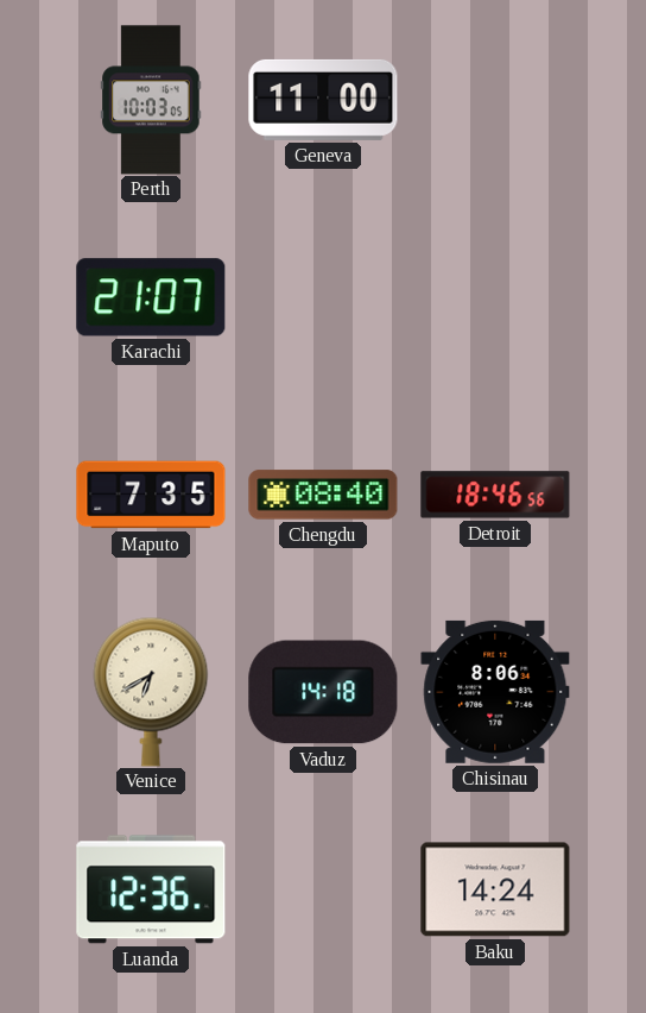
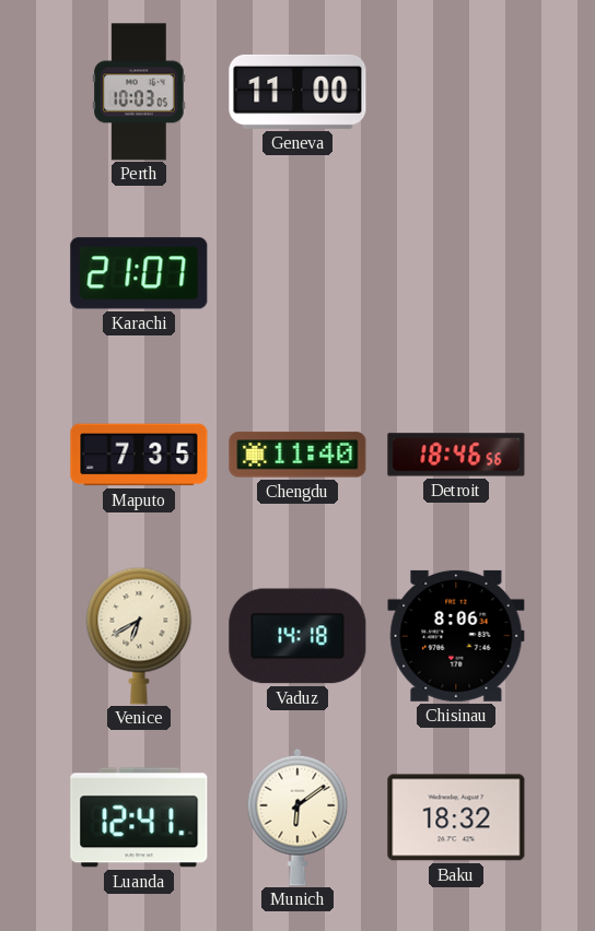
Chengdu: 08:40 -> 11:40
Luanda: 12:36 -> 12:41
Munich: none -> 6:09
Baku: 14:24 -> 18:32
